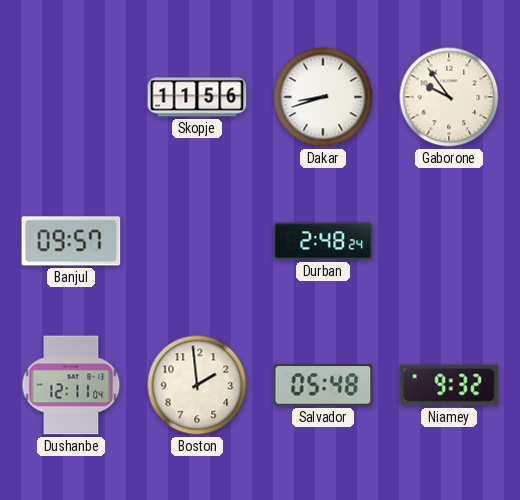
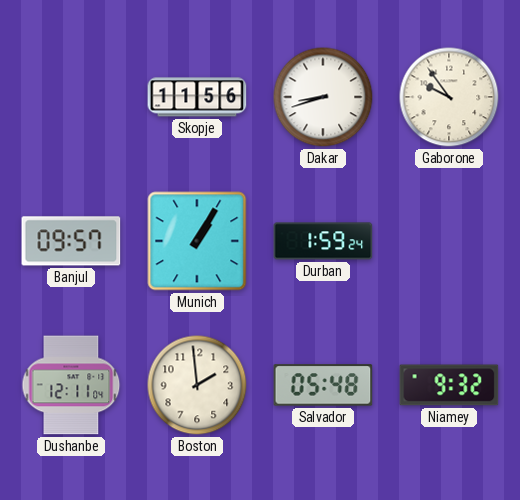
Munich: none -> 1:05
Durban: 2:48 -> 1:59
